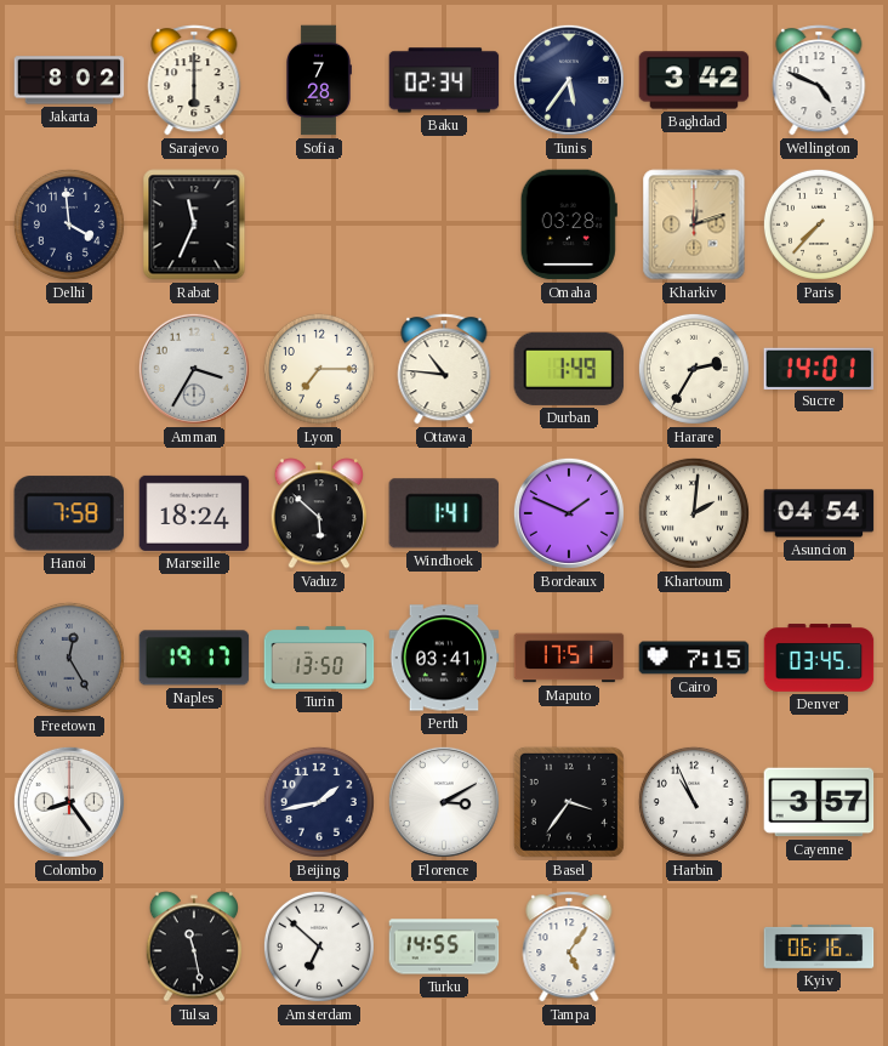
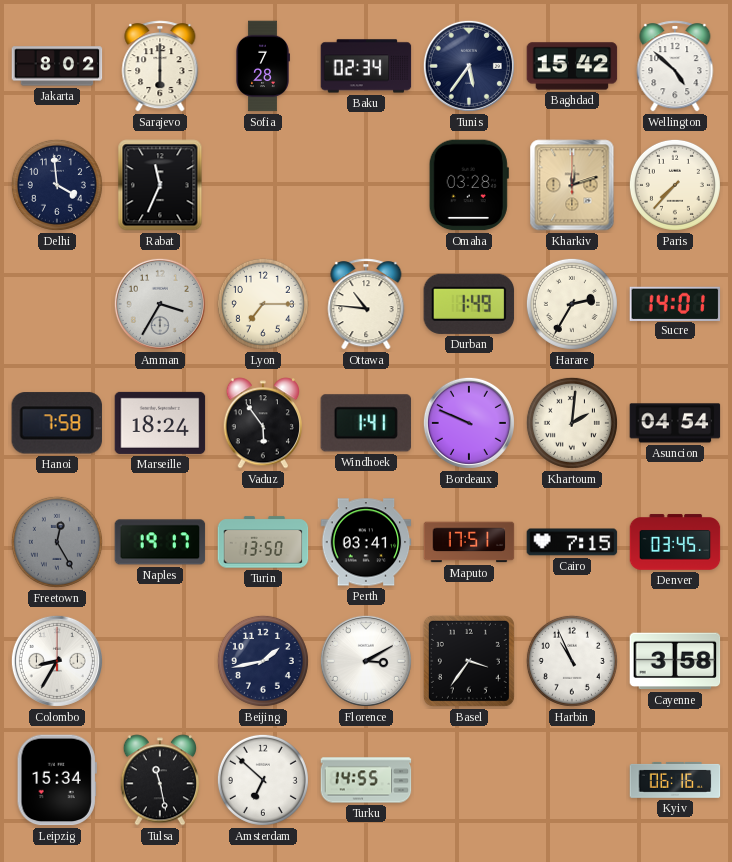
Baghdad: 3:42 -> 15:42
Wellington: 4:49 -> 4:52
Vaduz: 5:52 -> 5:54
Bordeaux: 1:49 -> 9:49
Colombo: 8:24 -> 8:35
Cayenne: 3:57 -> 3:58
Leipzig: none -> 15:34
Tampa: 5:06 -> none
